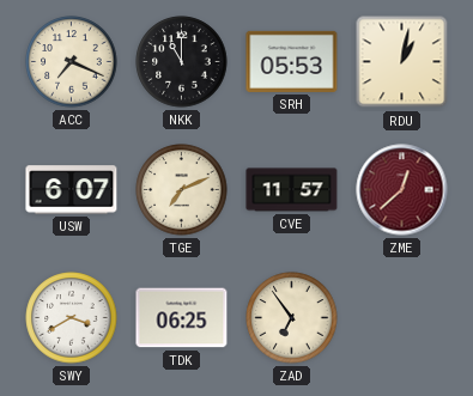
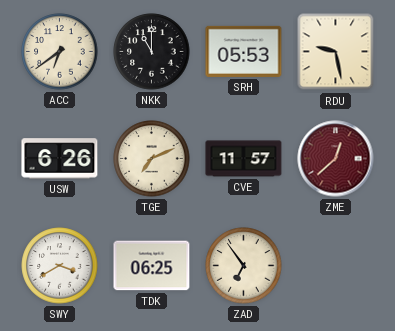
ACC: 7:19 -> 6:39
RDU: 1:02 -> 9:28
USW: 6:07 -> 6:26
